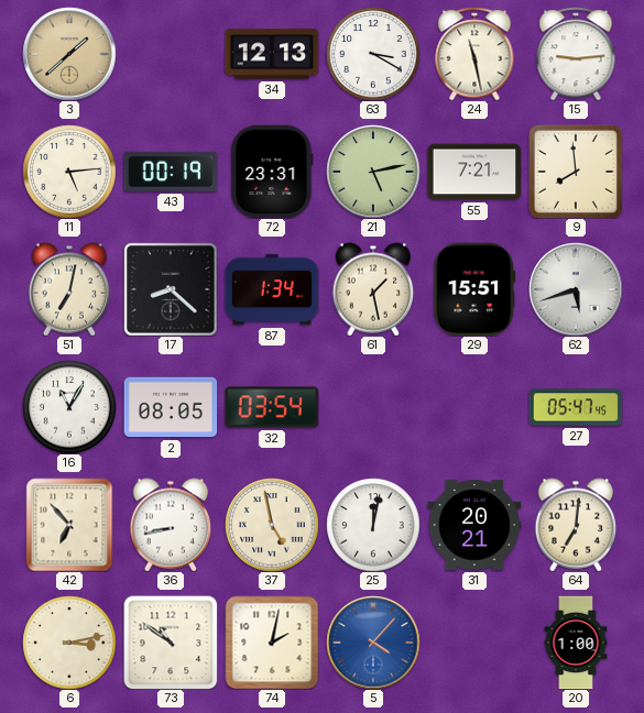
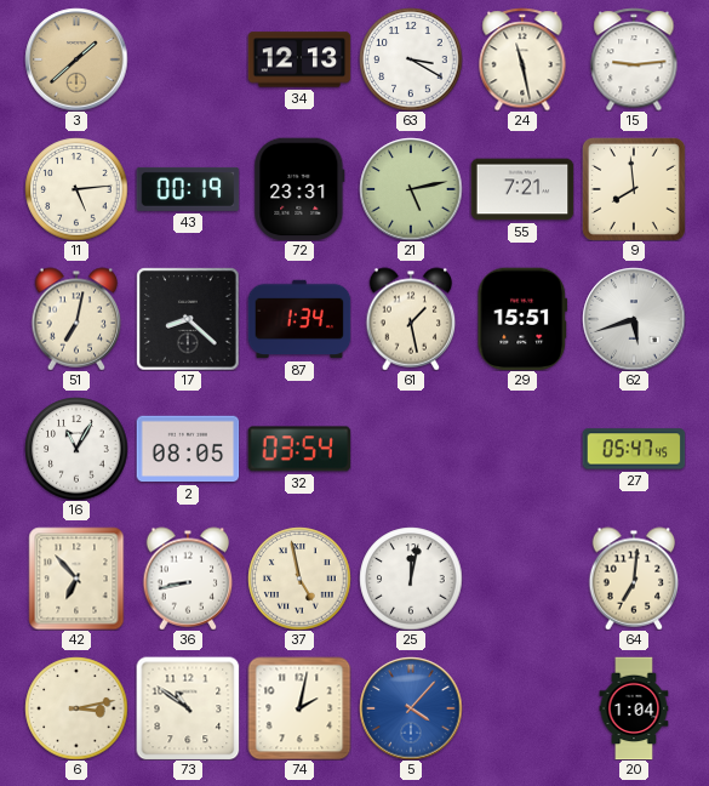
31: 20:21 -> none
20: 1:00 -> 1:04
